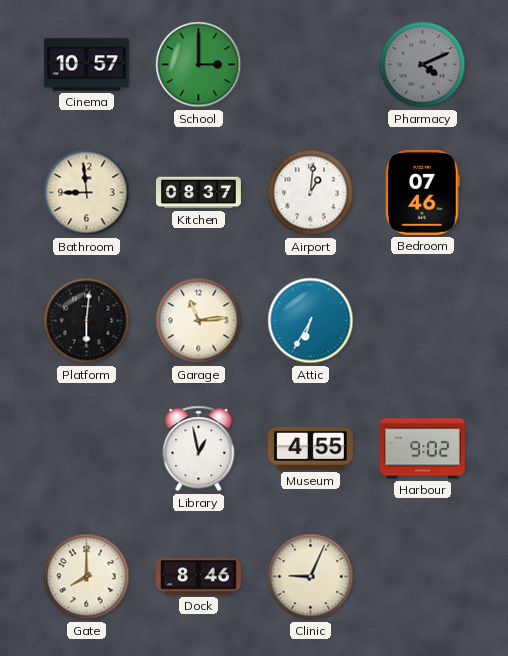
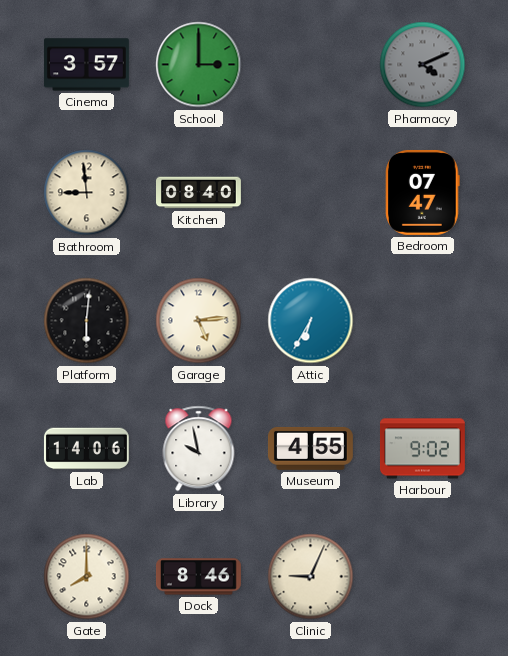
Cinema: 10:57 -> 3:57
Kitchen: 08:37 -> 08:40
Airport: 1:01 -> none
Bedroom: 07:46 -> 07:47
Garage: 11:14 -> 5:14
Lab: none -> 14:06
Library: 12:58 -> 9:58
